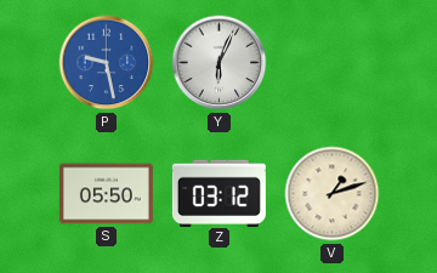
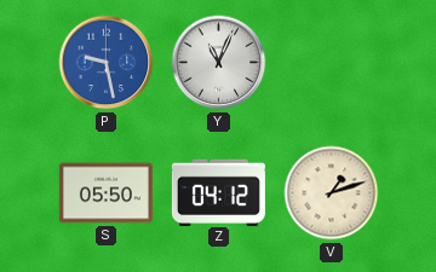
Y: 6:04 -> 11:04
Z: 03:12 -> 04:12
